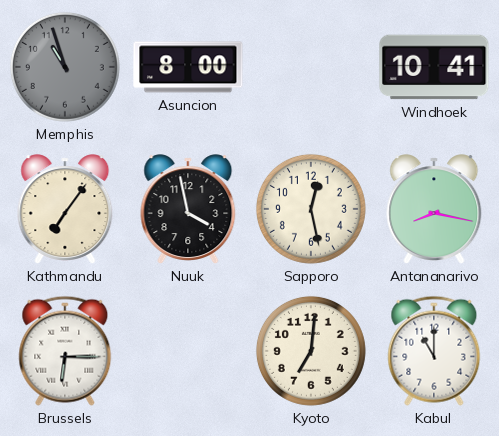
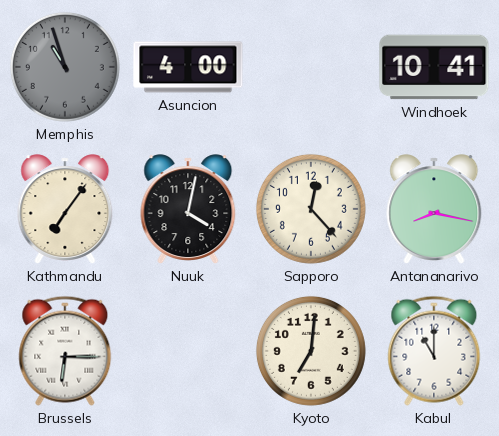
Asuncion: 8:00 -> 4:00
Nuuk: 3:58 -> 4:02
Sapporo: 12:28 -> 12:23
